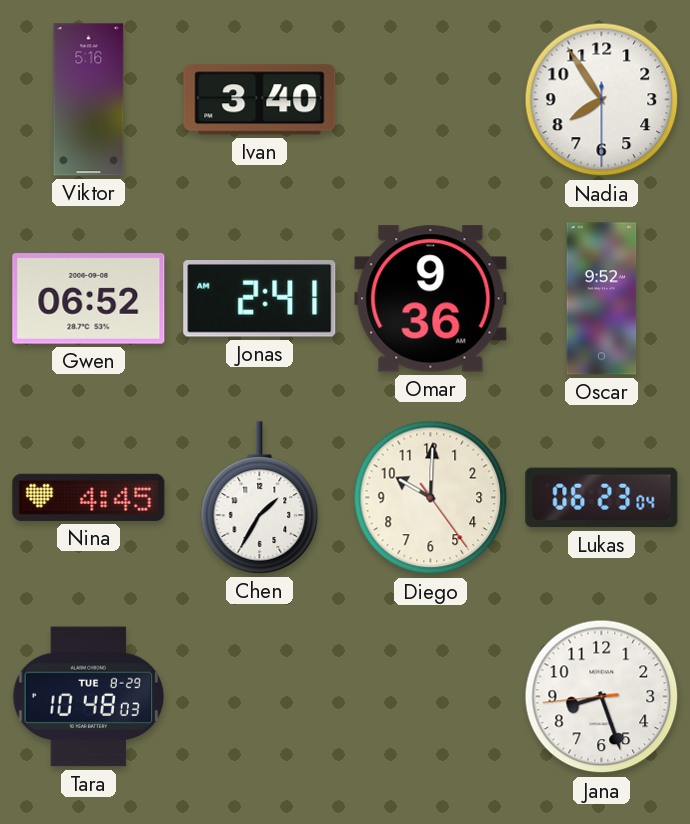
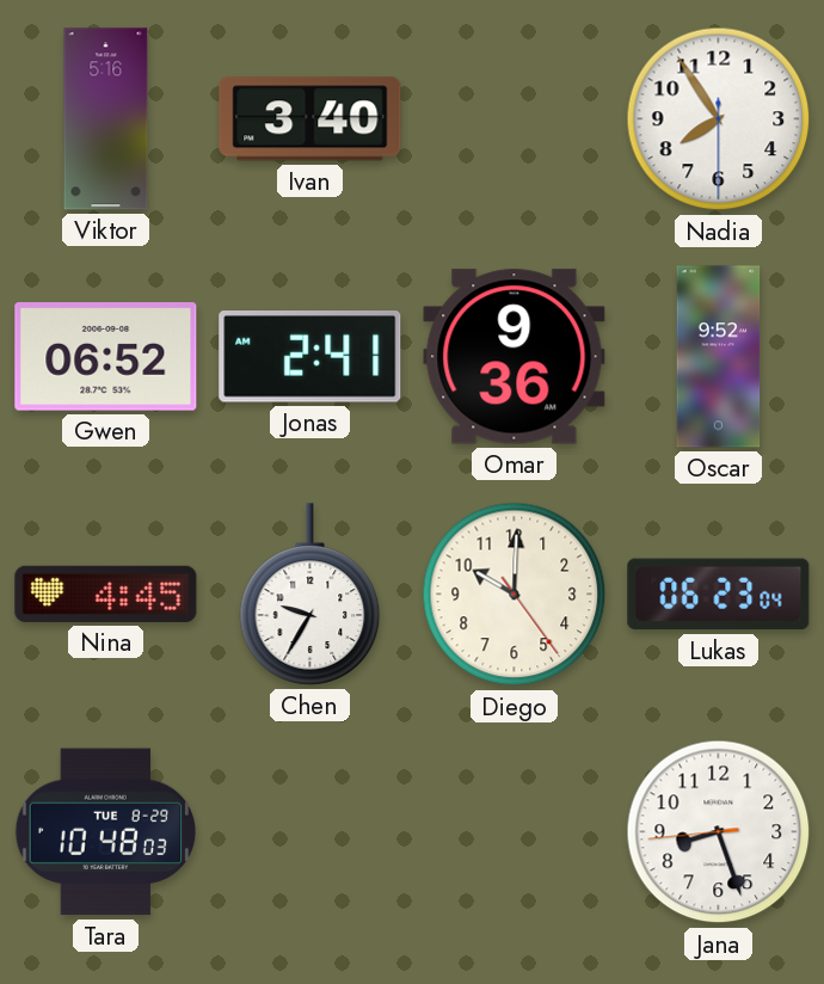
Chen: 1:35 -> 9:35
